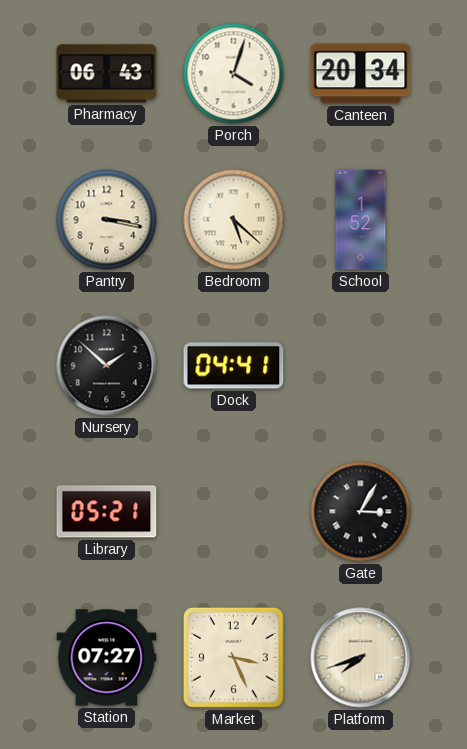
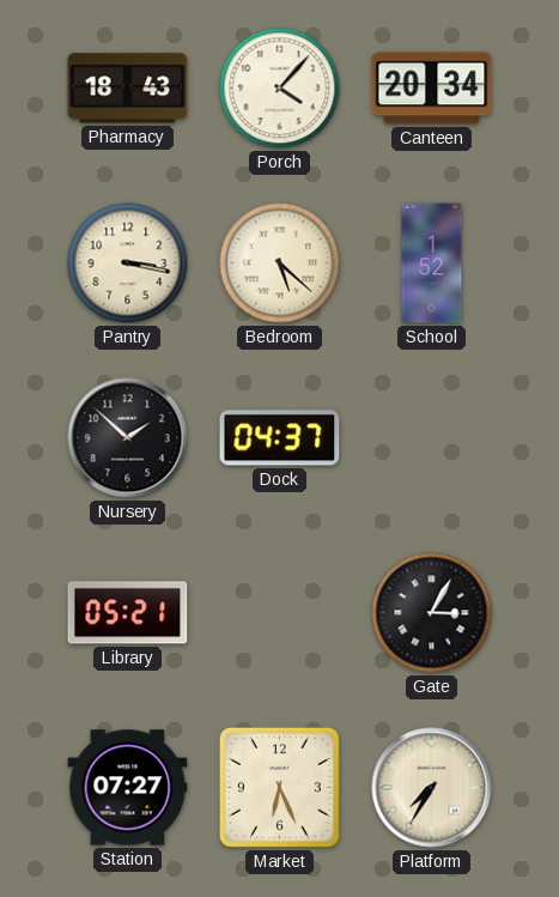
Pharmacy: 06:43 -> 18:43
Porch: 4:03 -> 4:07
Dock: 04:41 -> 04:37
Market: 3:26 -> 6:26
Platform: 7:42 -> 7:35
